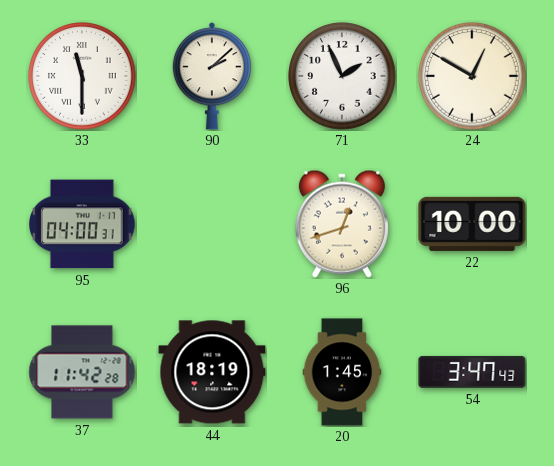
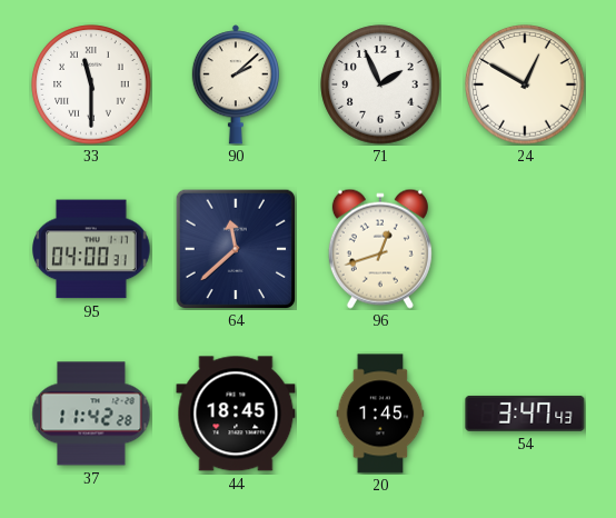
64: none -> 11:38
22: 10:00 -> none
44: 18:19 -> 18:45
